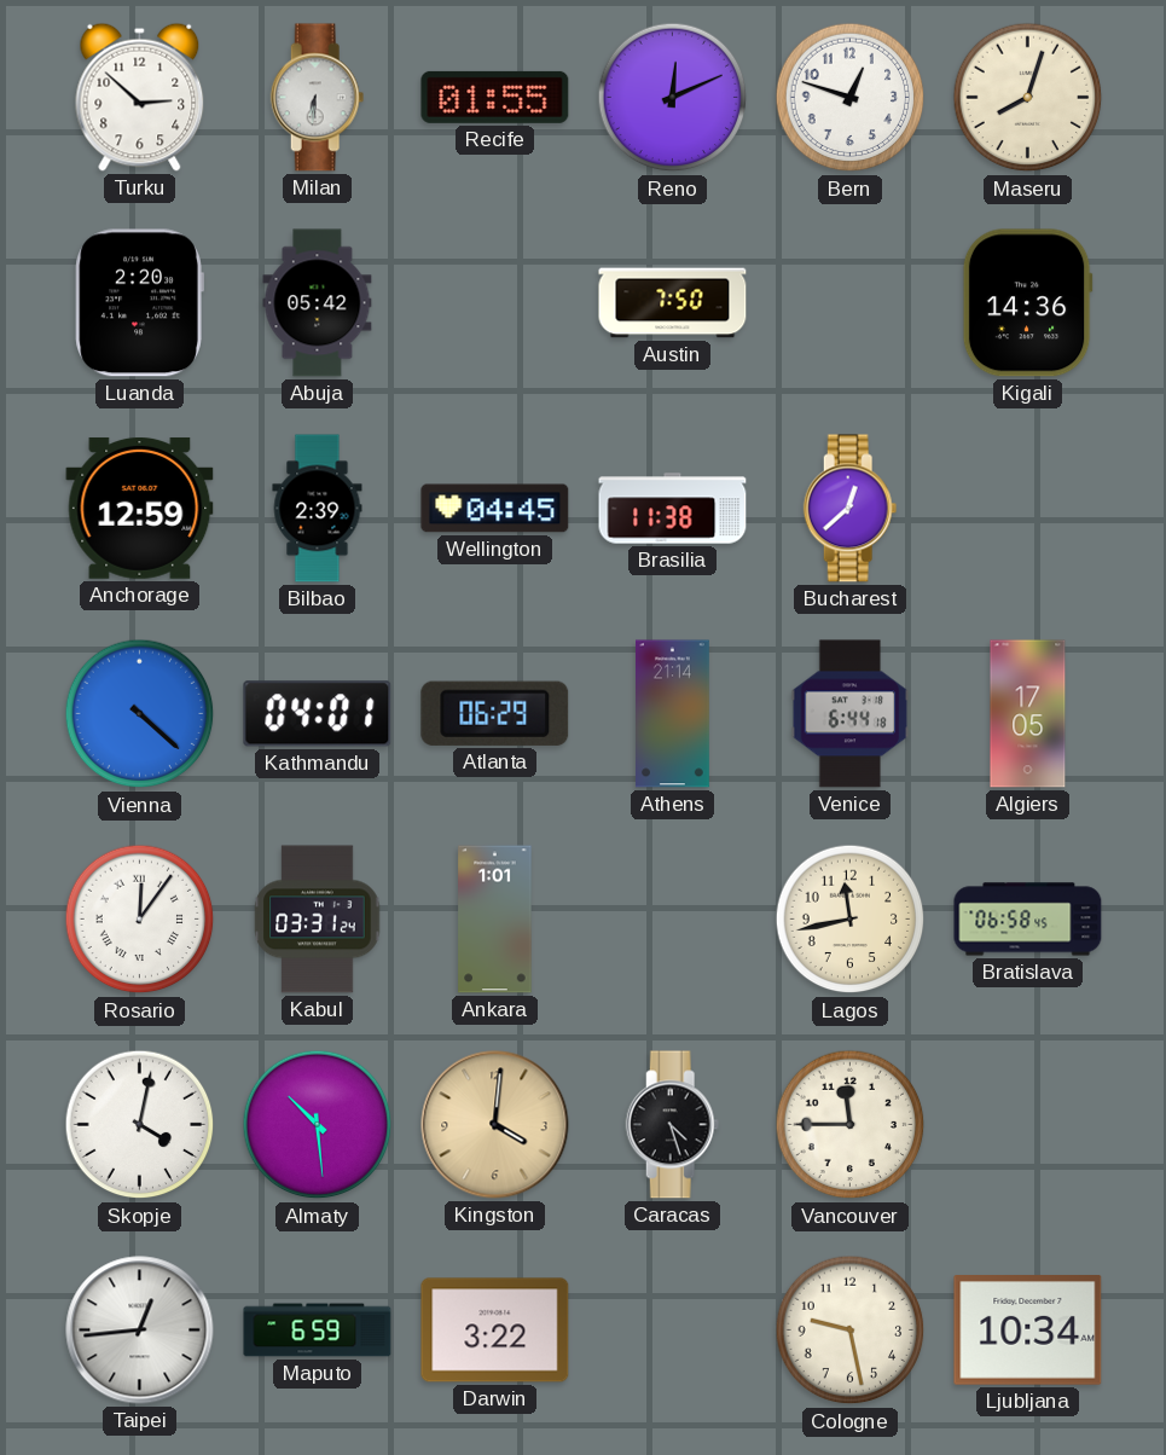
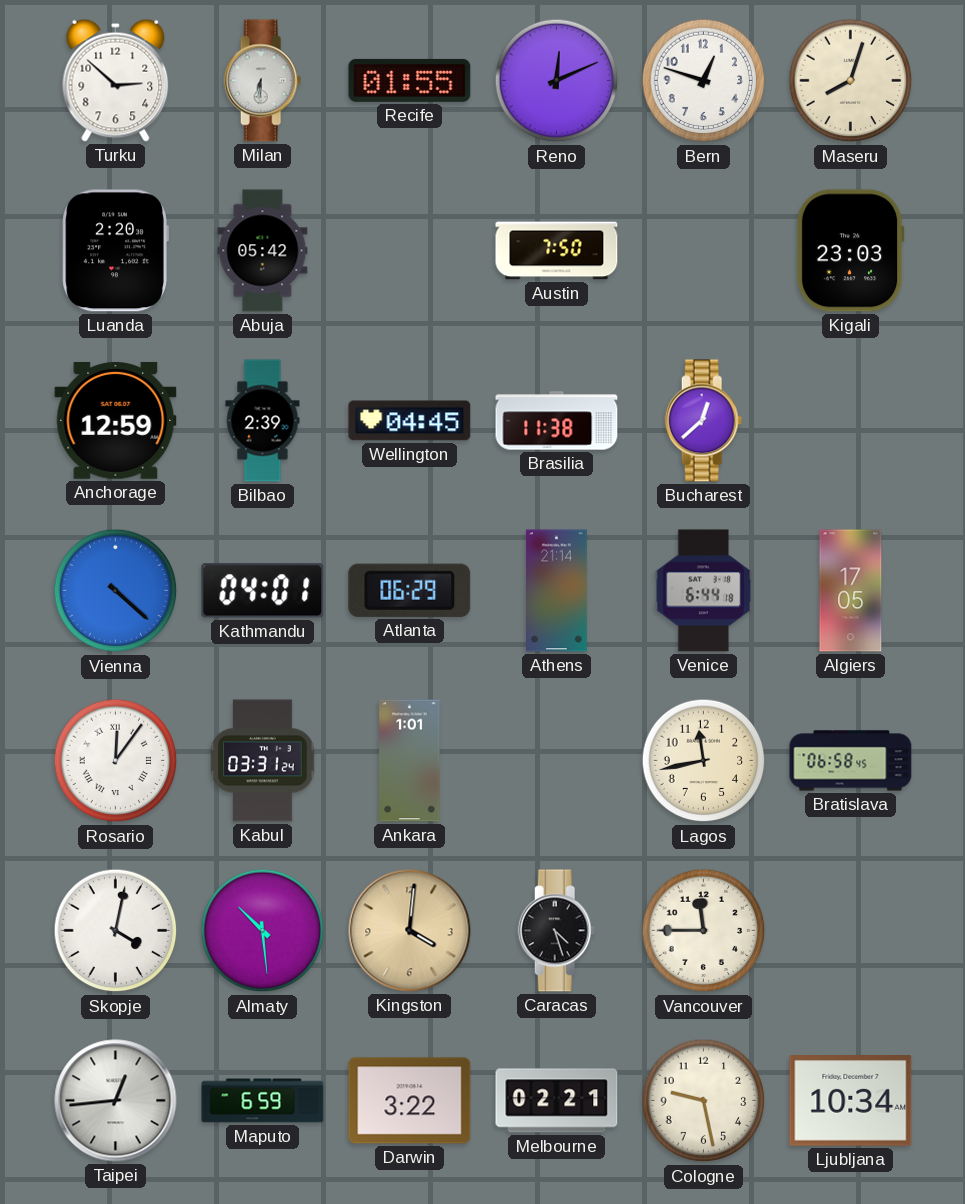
Kigali: 14:36 -> 23:03
Melbourne: none -> 02:21
